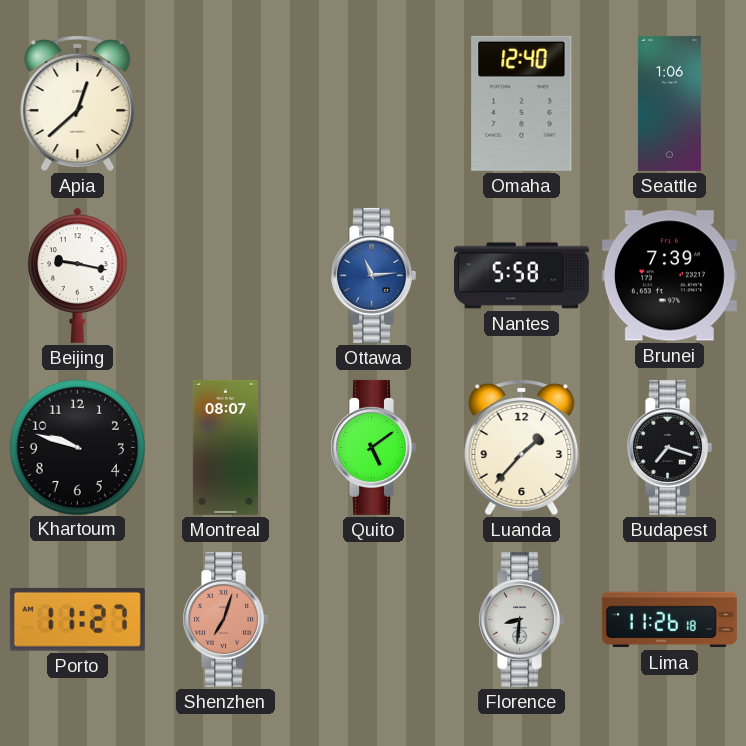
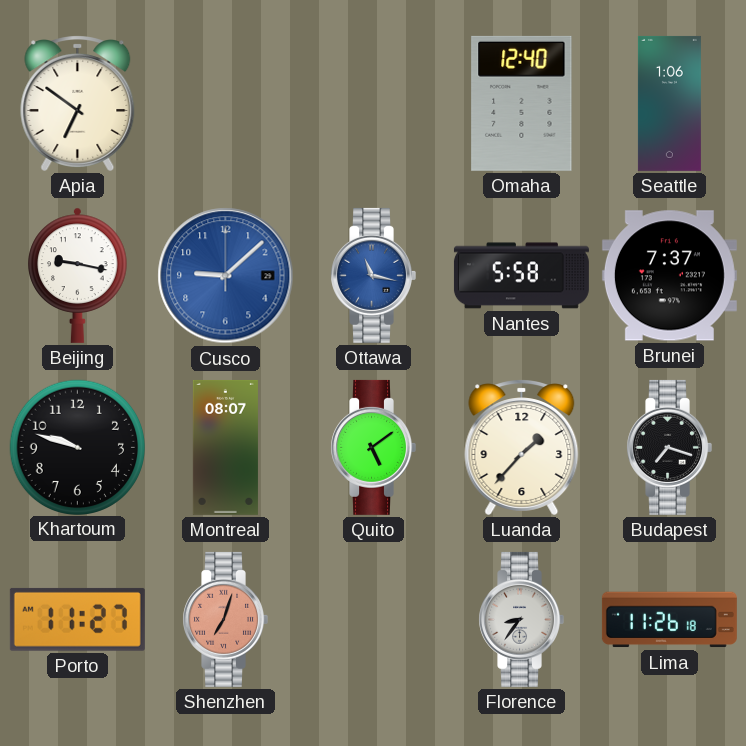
Apia: 12:38 -> 6:51
Cusco: none -> 9:08
Ottawa: 11:14 -> 11:17
Brunei: 7:39 -> 7:37
Florence: 8:31 -> 8:36
